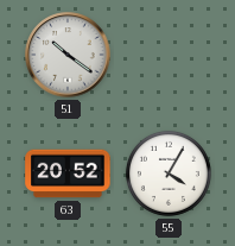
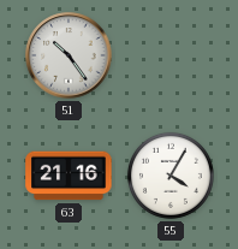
51: 10:21 -> 10:24
63: 20:52 -> 21:16
